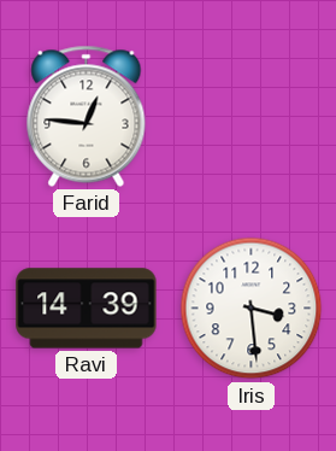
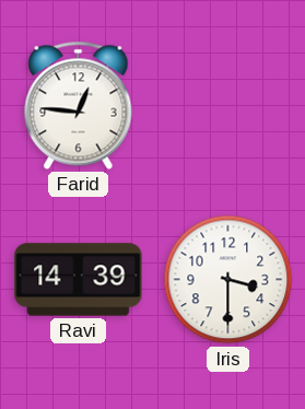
Iris: 3:29 -> 3:30
